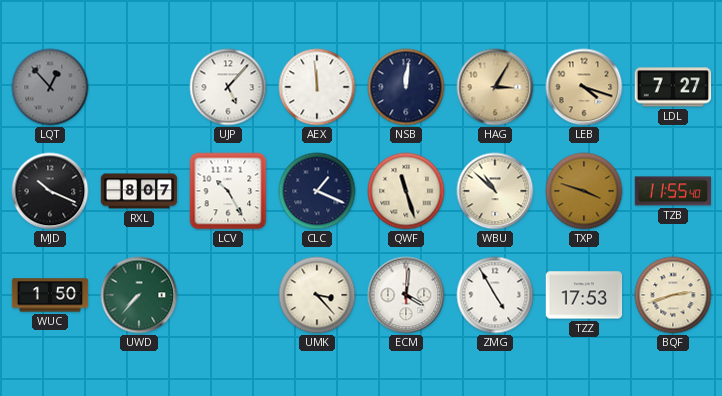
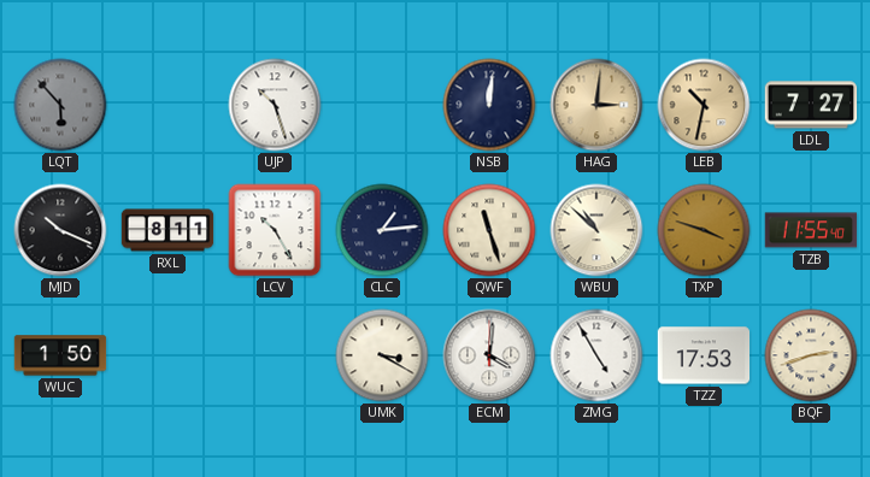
LQT: 12:53 -> 5:53
UJP: 5:07 -> 10:27
AEX: 11:59 -> none
HAG: 3:05 -> 3:01
LEB: 4:18 -> 10:32
RXL: 8:07 -> 8:11
CLC: 1:19 -> 1:14
UWD: 7:37 -> none
UMK: 3:23 -> 3:20
